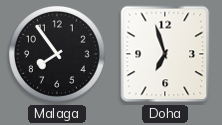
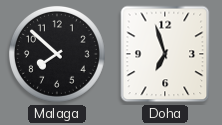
Malaga: 7:54 -> 7:52
